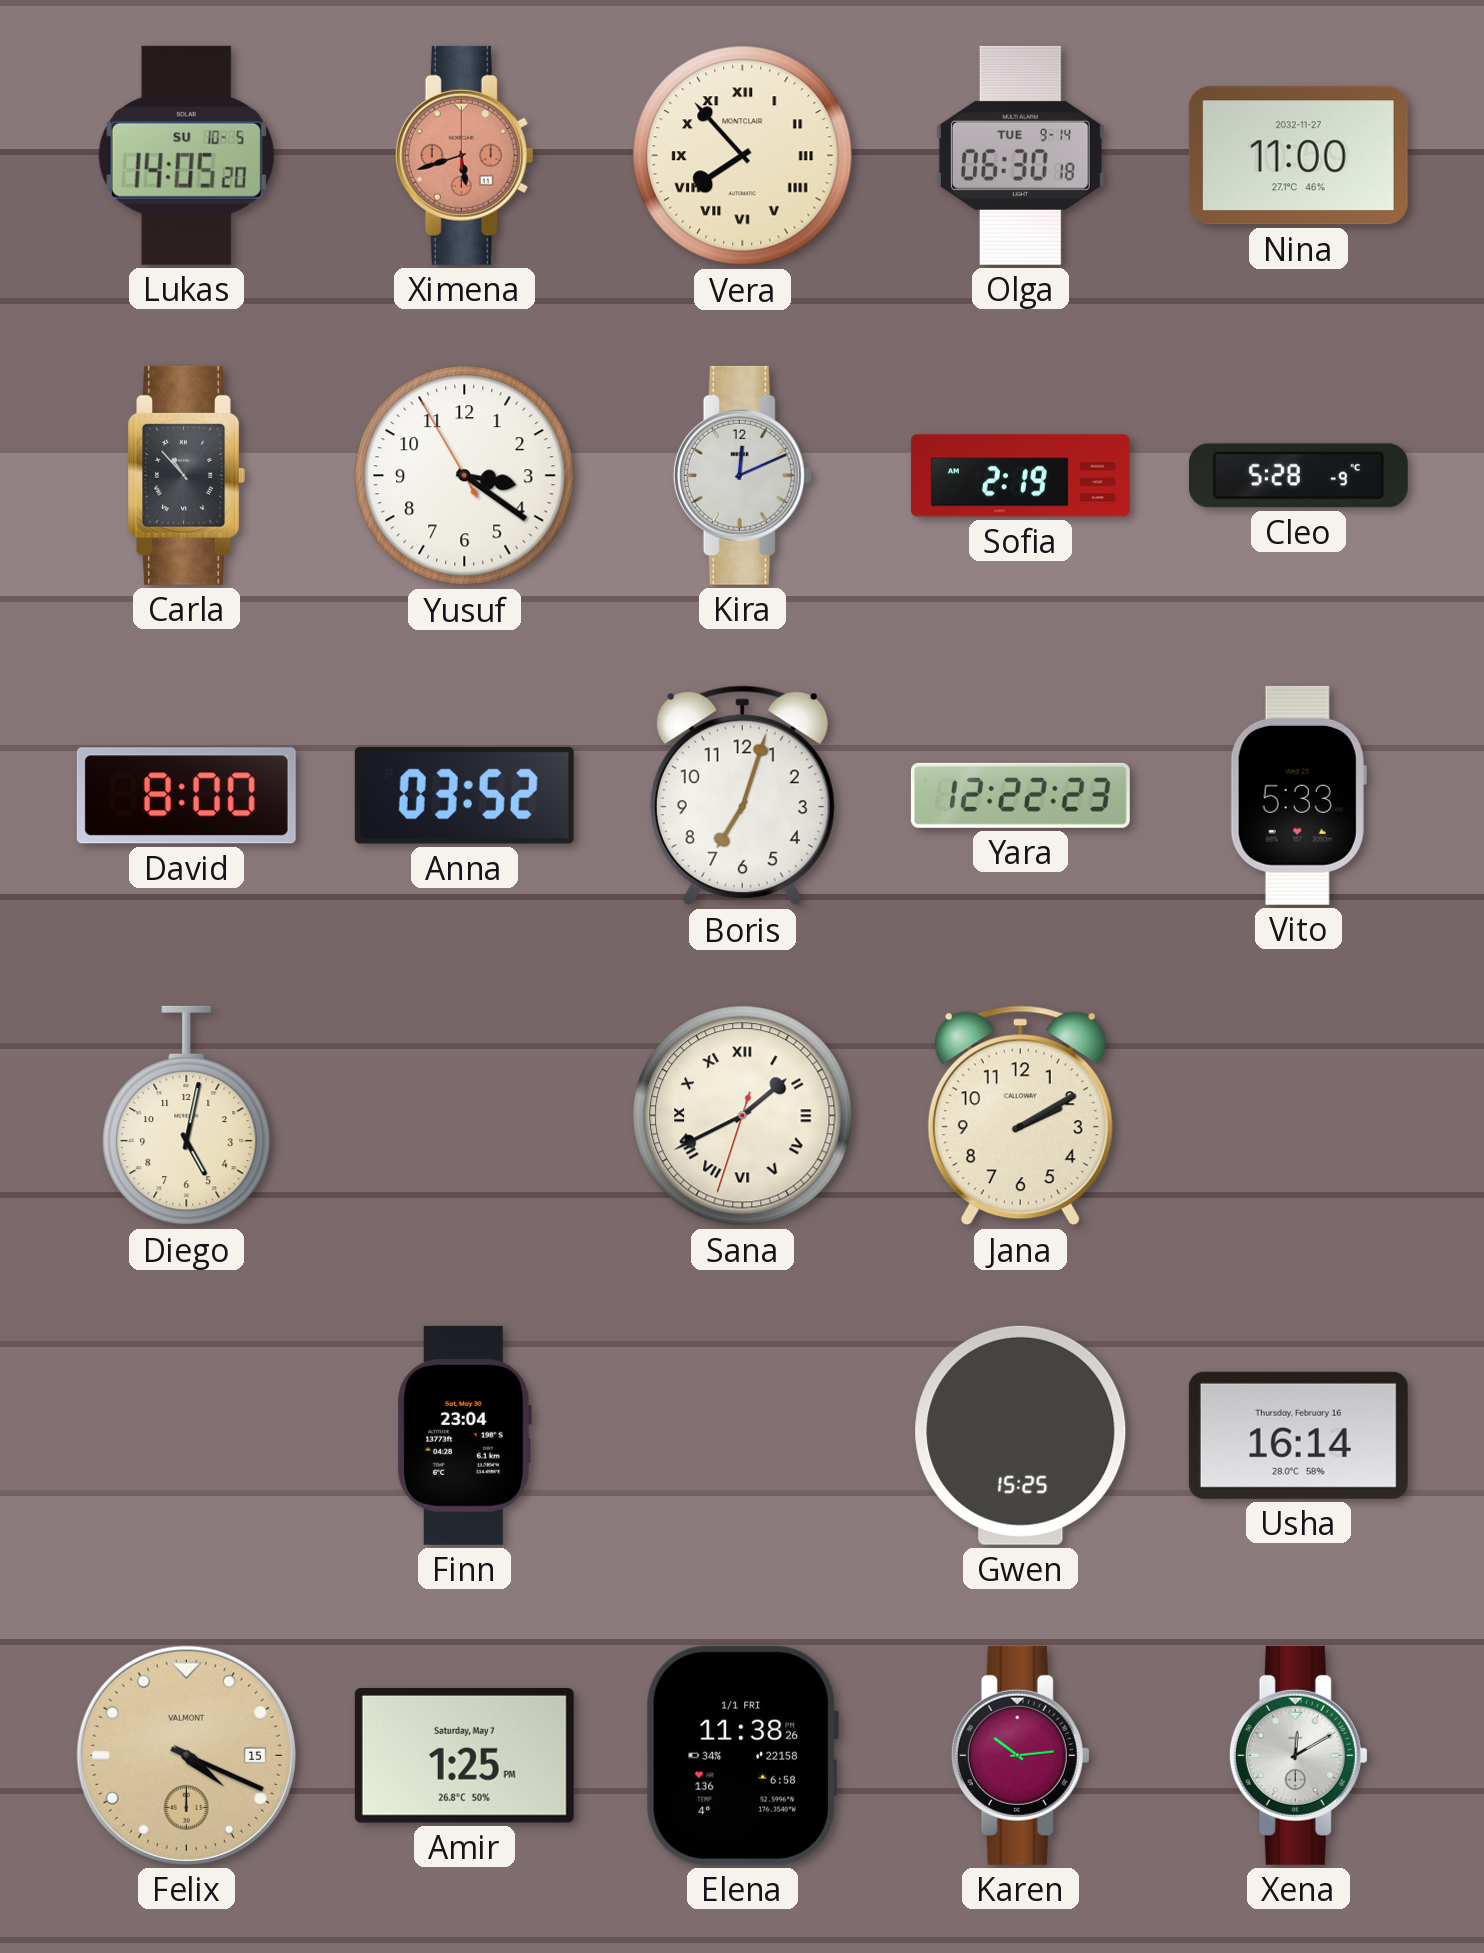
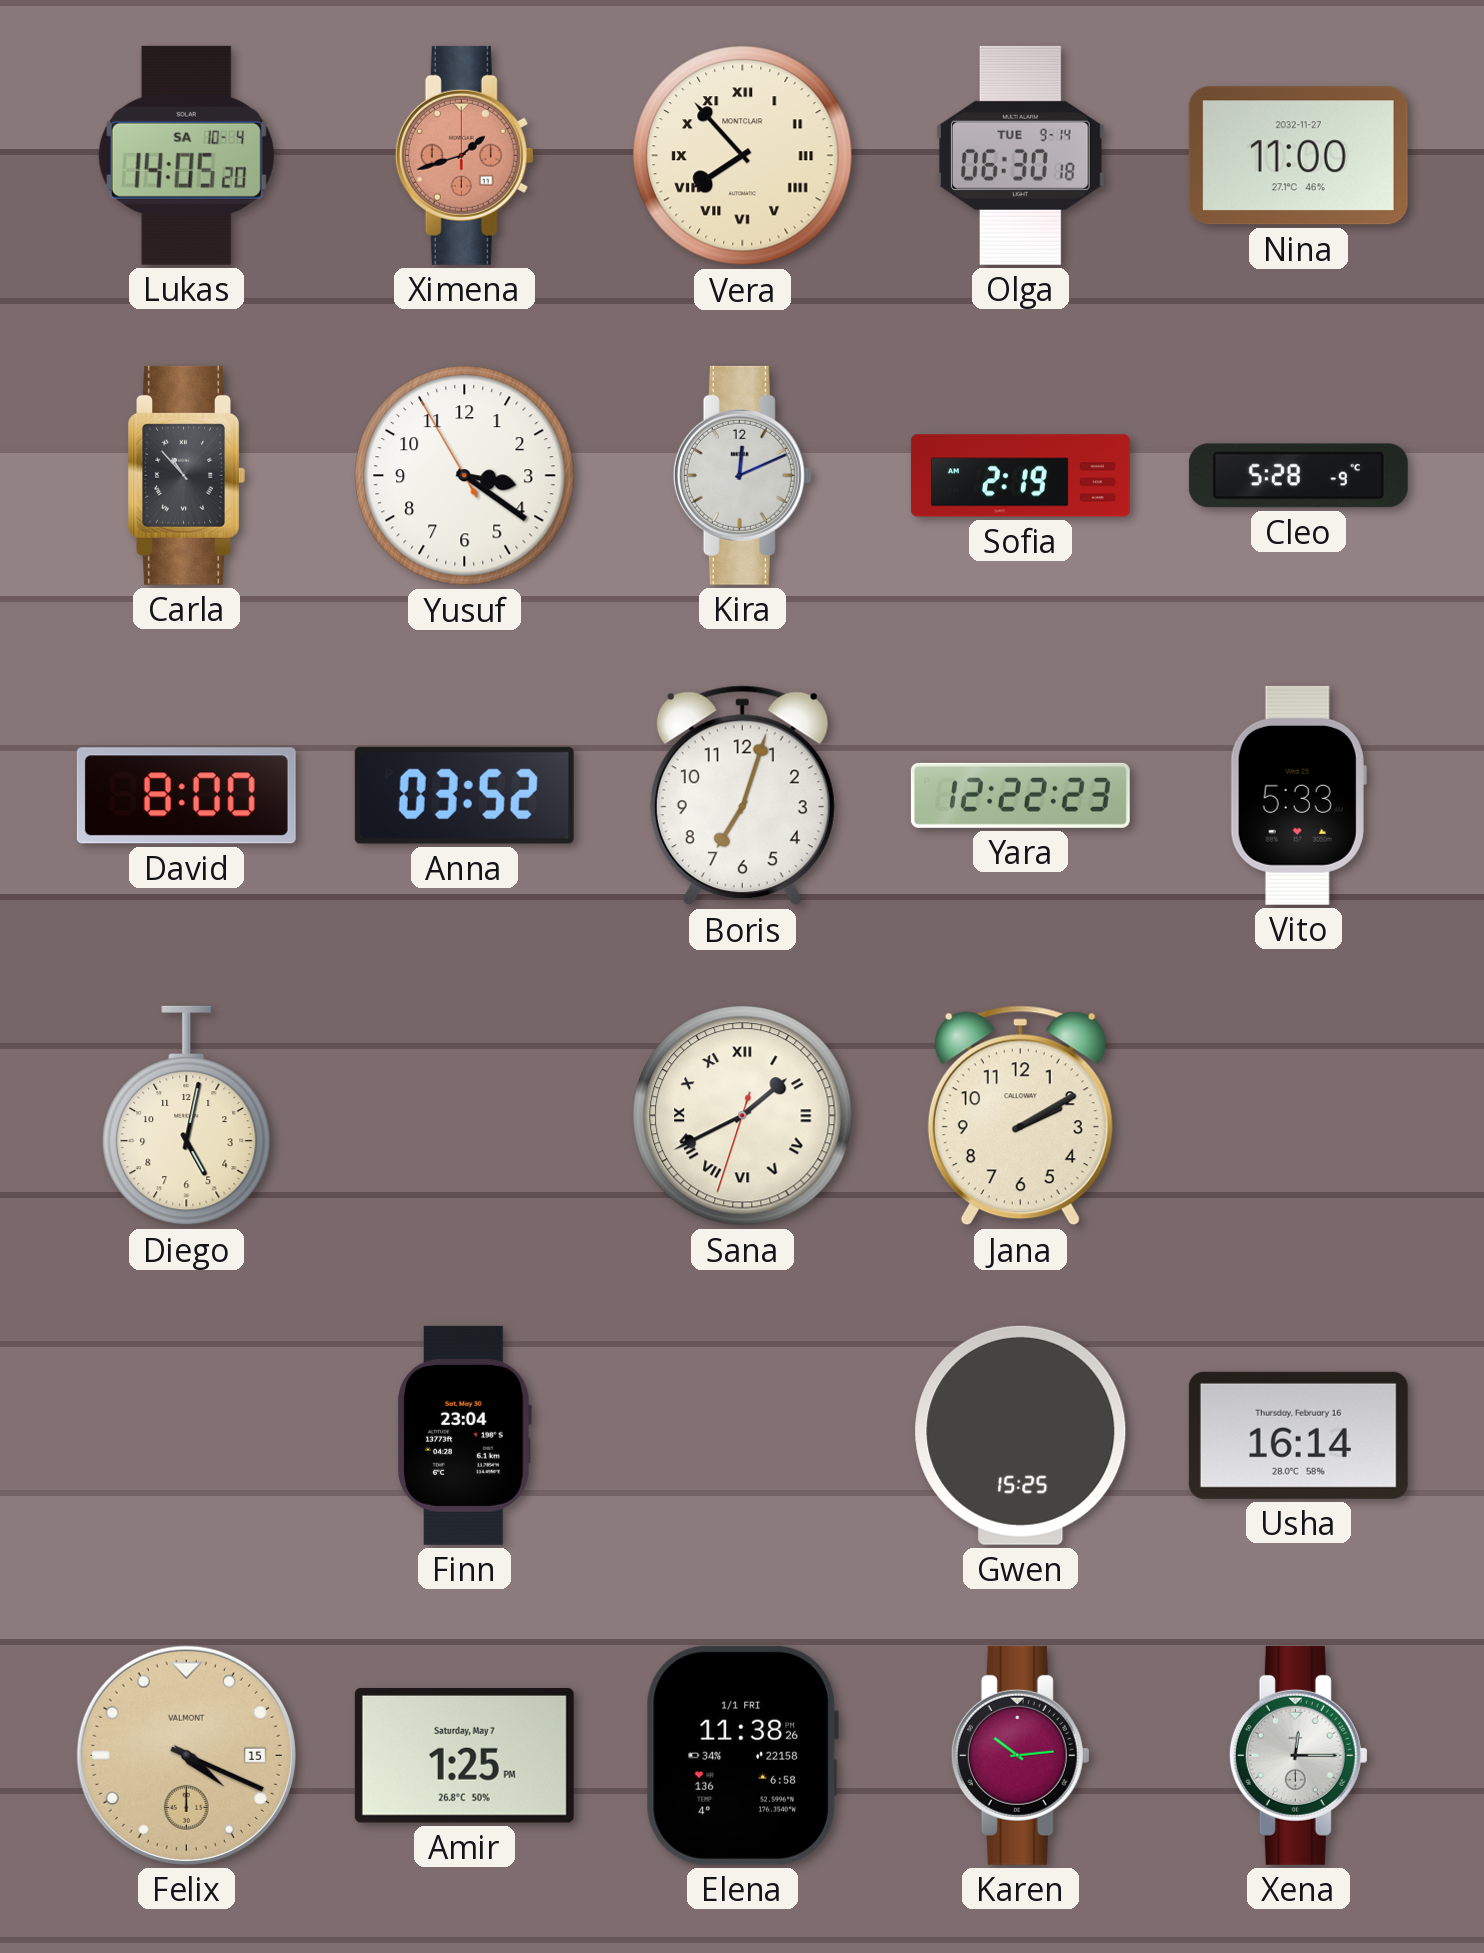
Lukas date: SU 10-5 -> SA 10-4
Ximena: 5:42 -> 1:42
Xena: 12:10 -> 12:15
